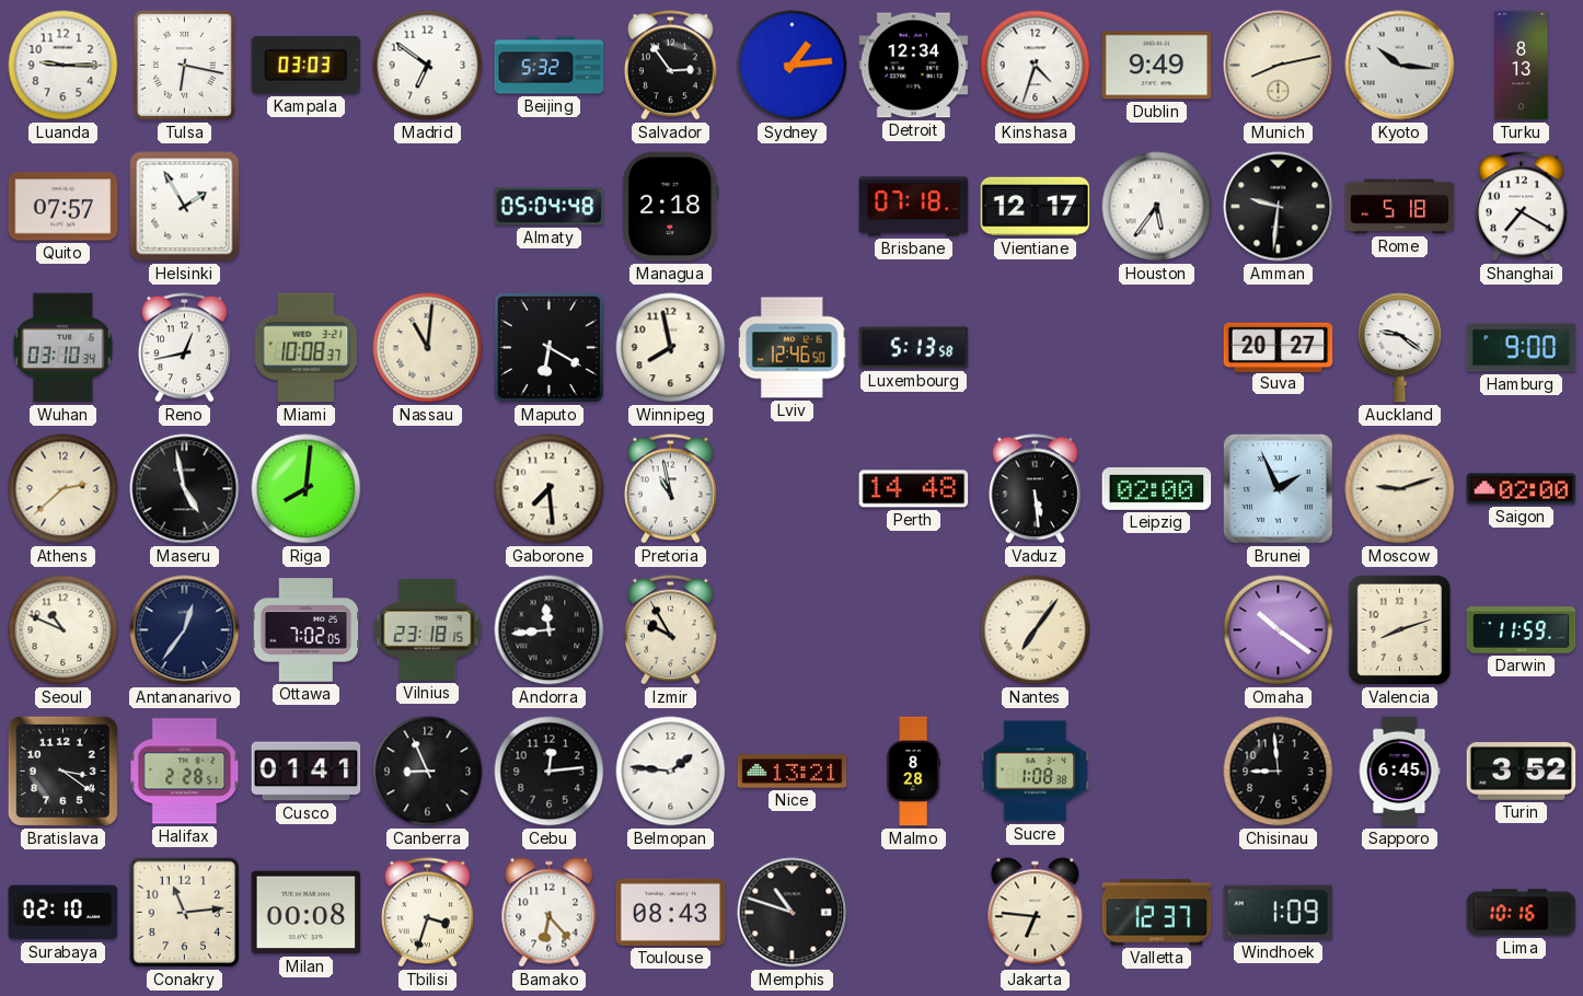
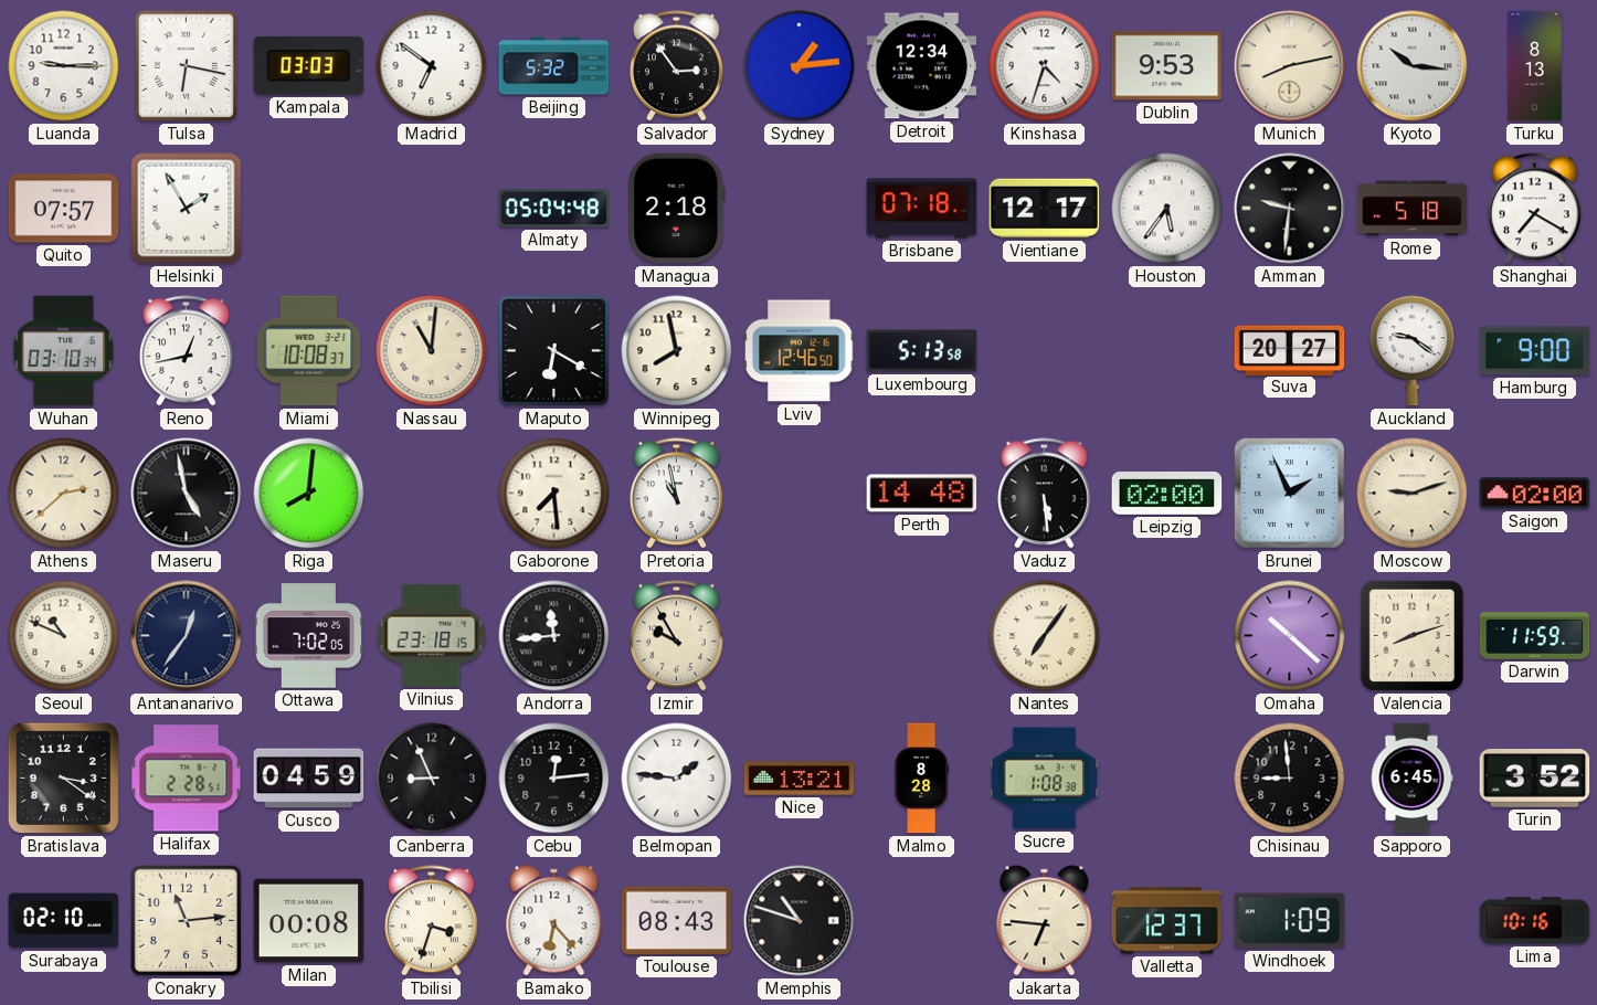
Dublin: 9:49 -> 9:53
Omaha: 10:21 -> 10:22
Cusco: 01:41 -> 04:59
